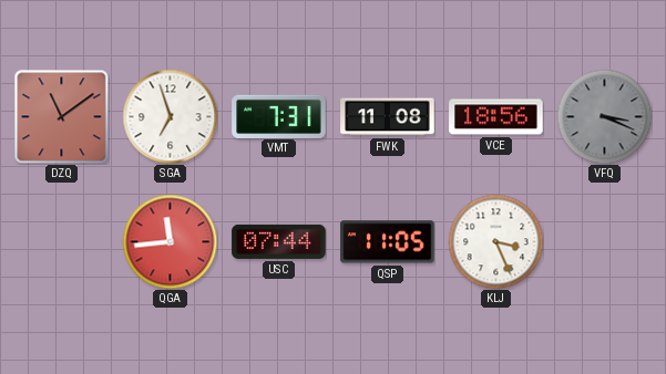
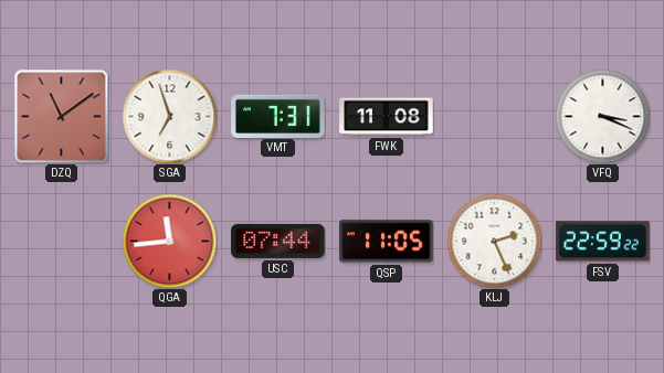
VCE: 18:56 -> none
VFQ dial: grey -> white
KLJ: 3:26 -> 2:26
FSV: none -> 22:59
